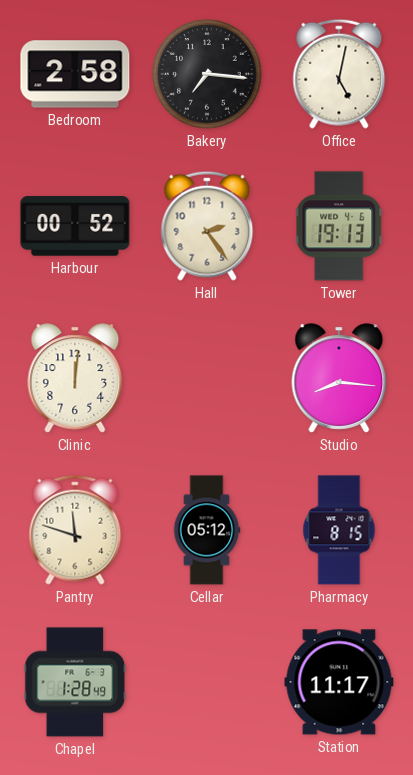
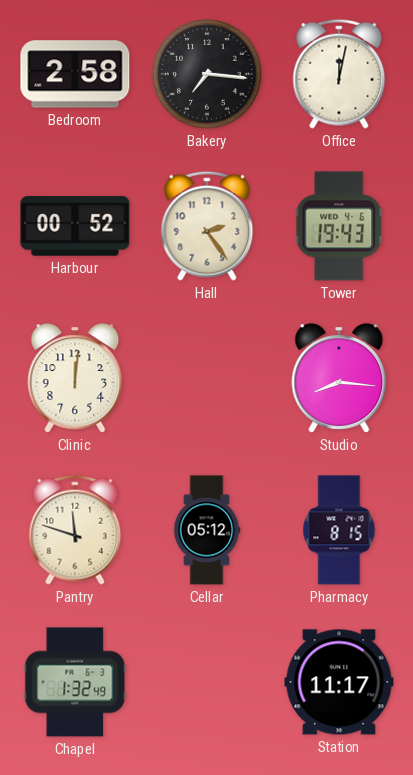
Office: 5:02 -> 12:02
Tower: 19:13 -> 19:43
Chapel: 1:28 -> 1:32
